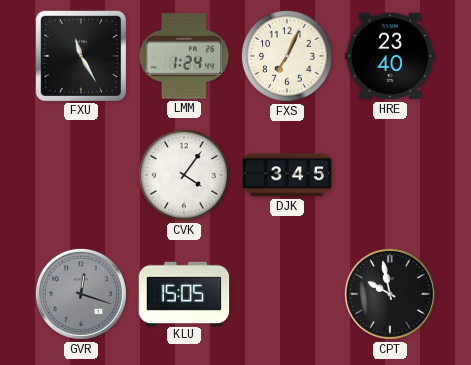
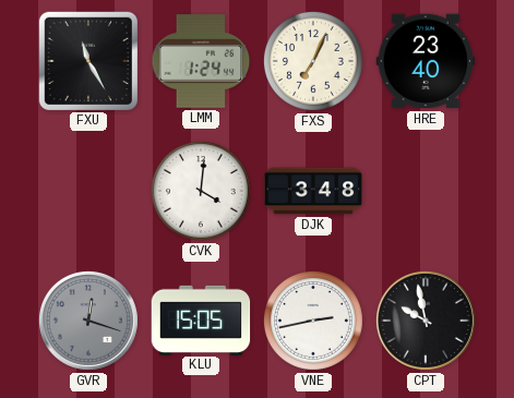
CVK: 4:06 -> 4:01
DJK: 3:45 -> 3:48
VNE: none -> 2:43
